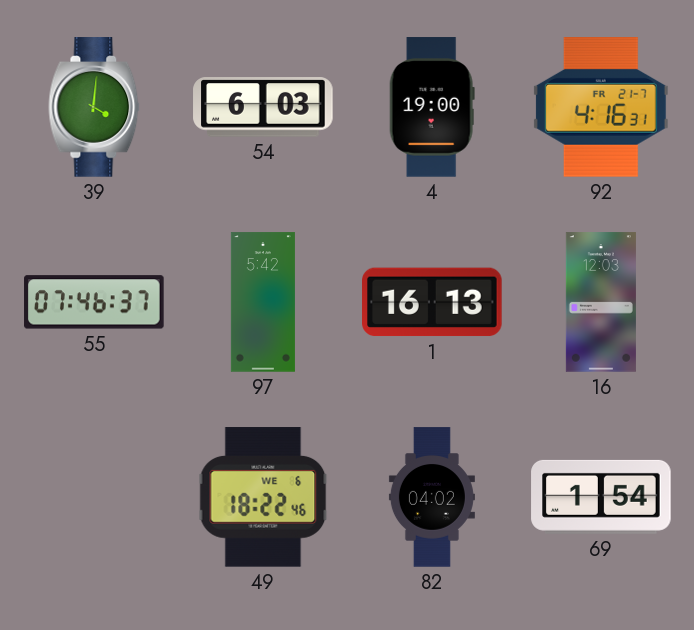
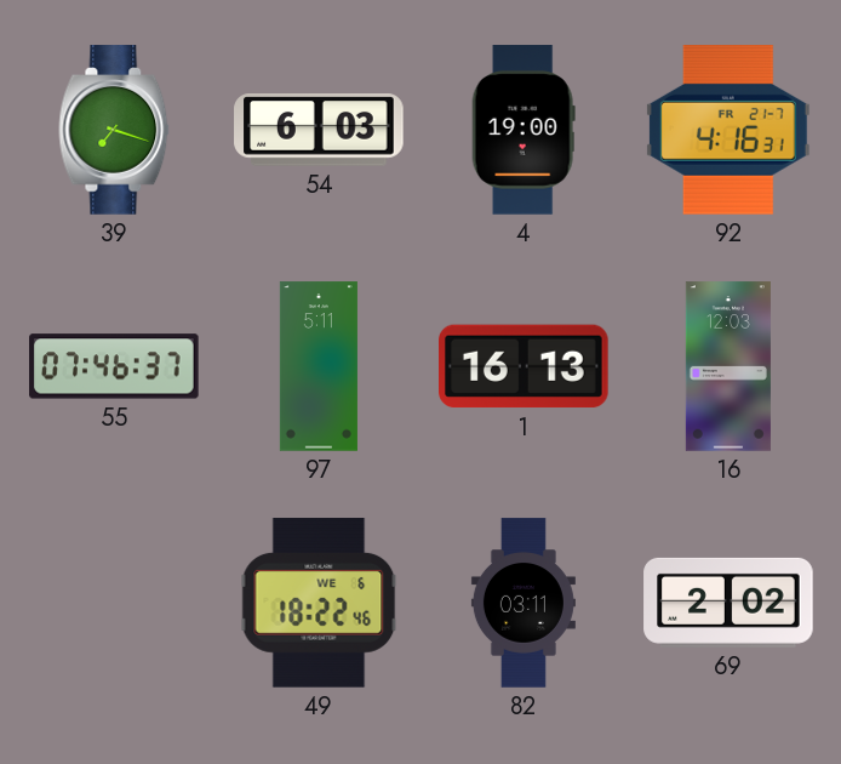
39: 4:01 -> 7:18
97: 5:42 -> 5:11
82: 04:02 -> 03:11
69: 1:54 -> 2:02
